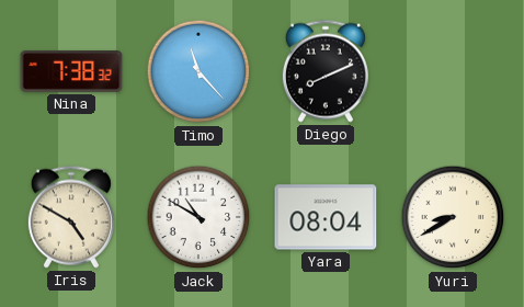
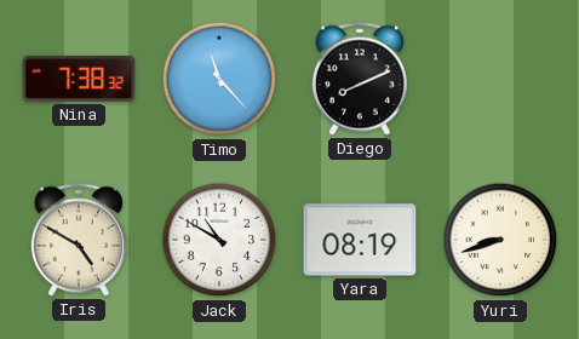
Yara: 08:04 -> 08:19
Yuri: 8:40 -> 8:42
